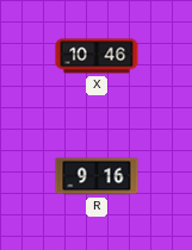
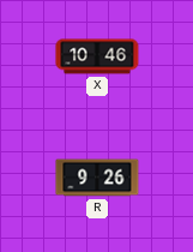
R: 9:16 -> 9:26
